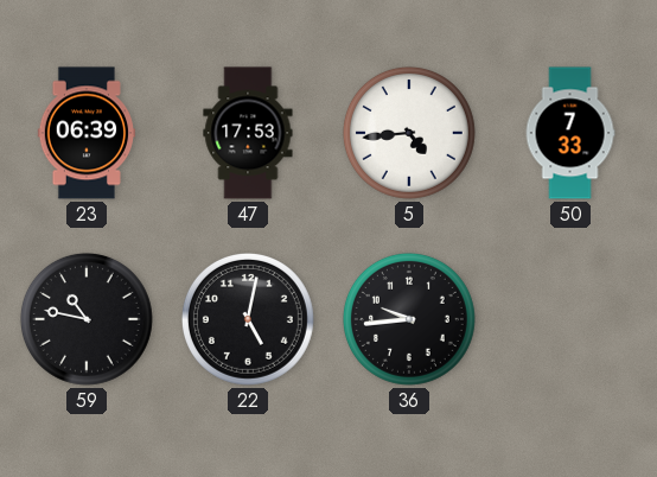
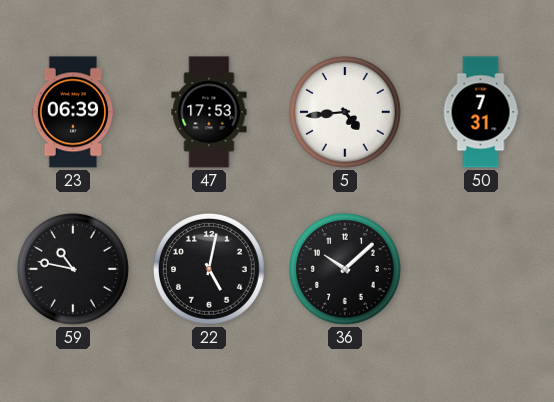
50: 7:33 -> 7:31
36: 9:44 -> 10:08
